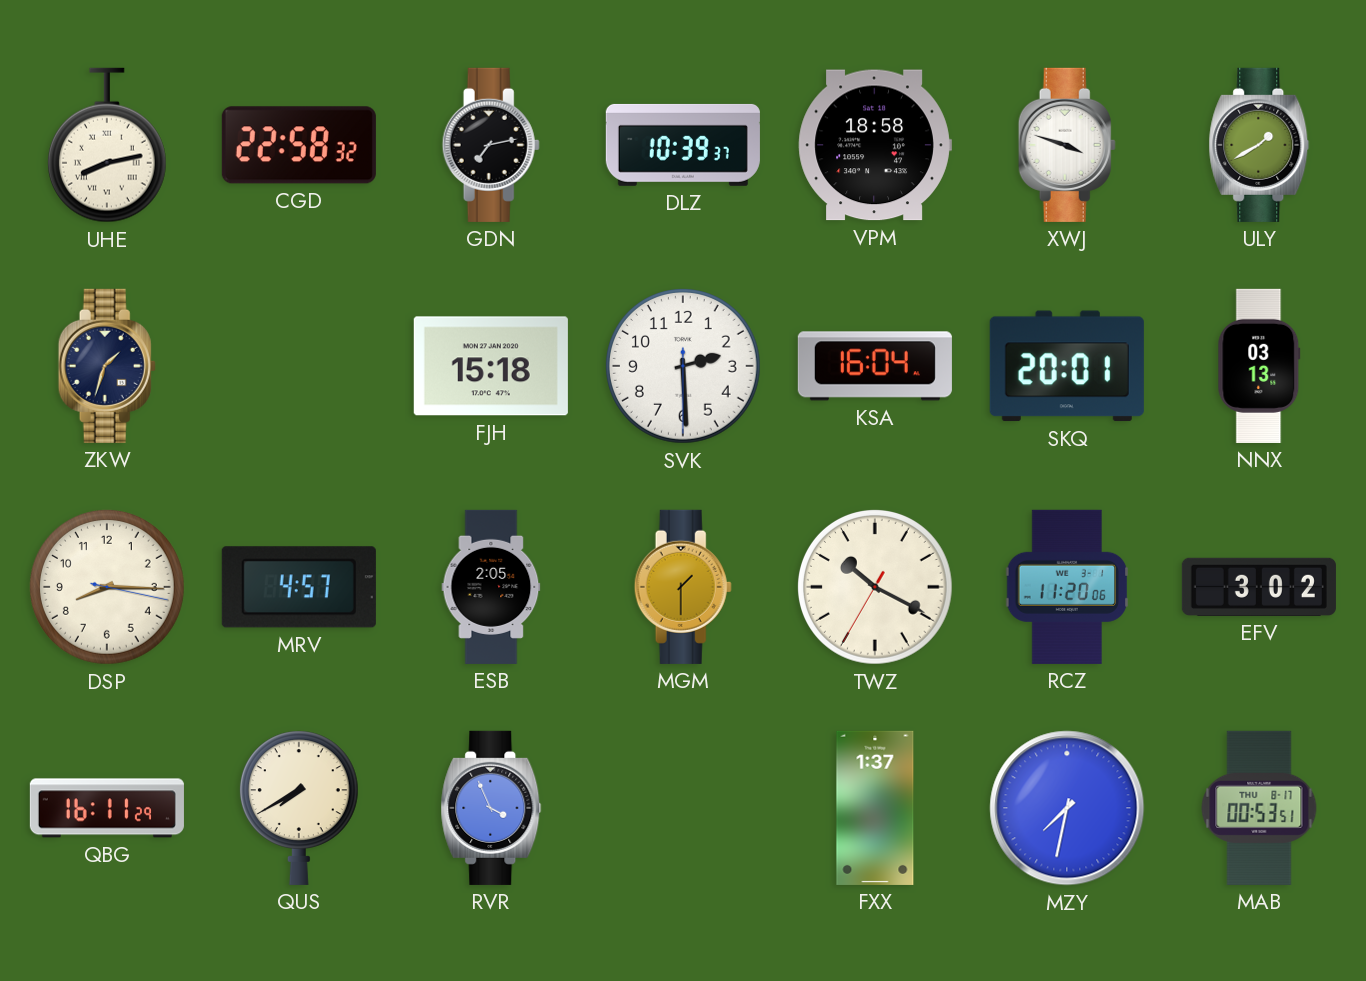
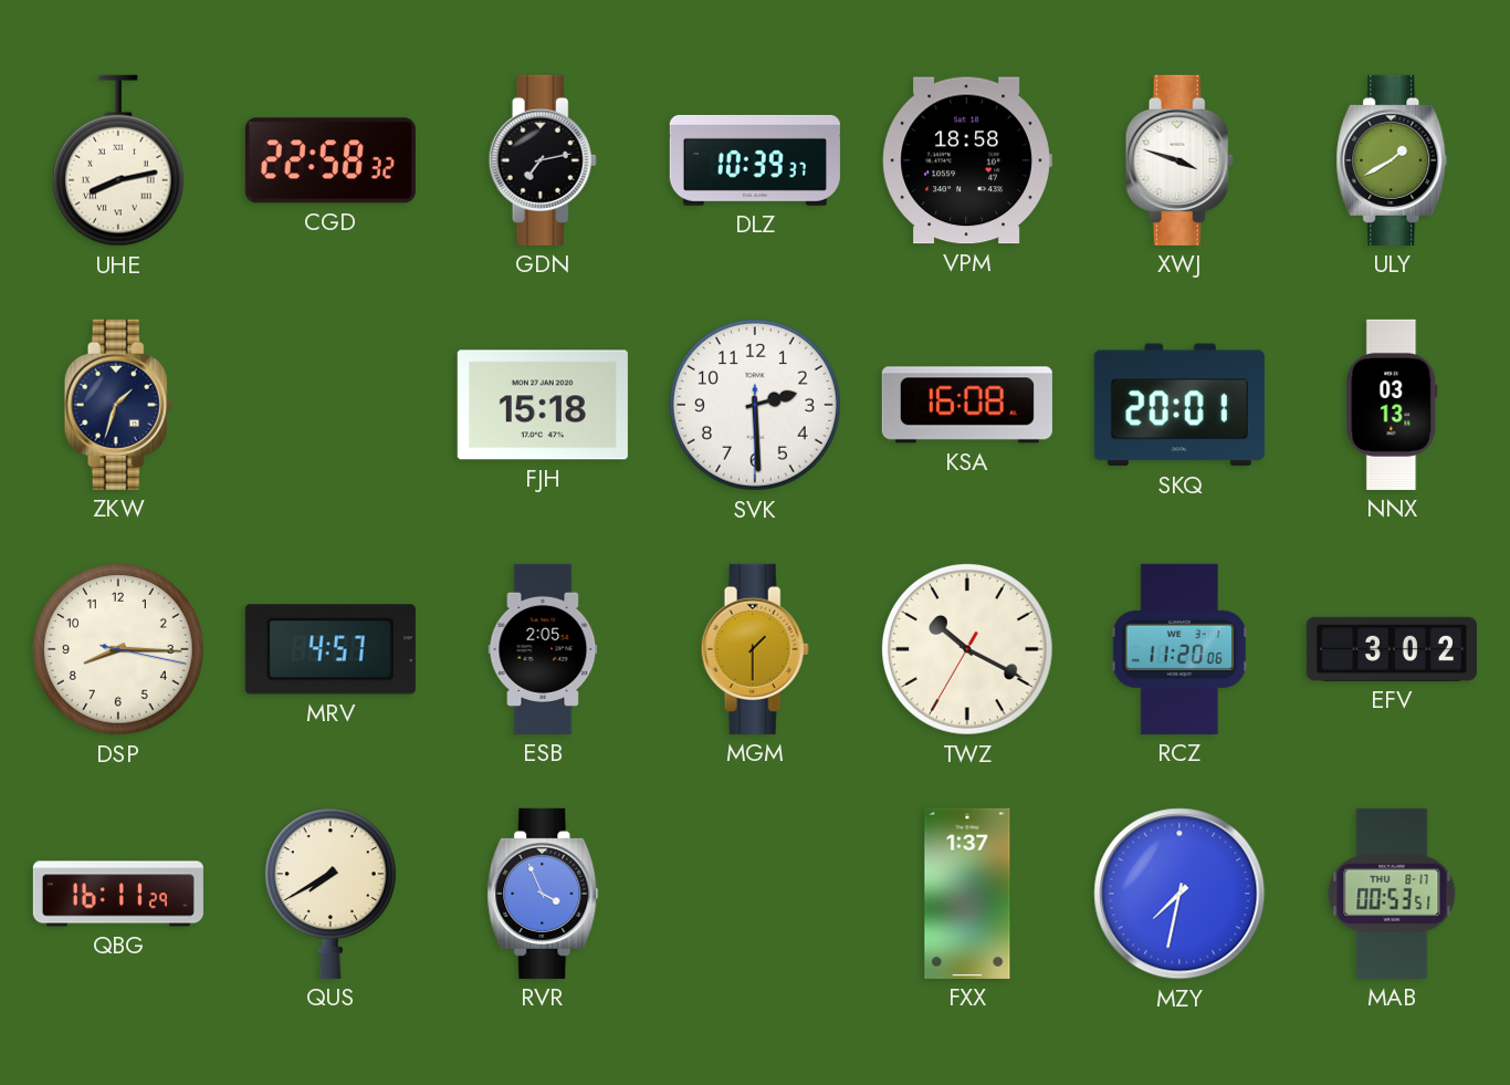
KSA: 16:04 -> 16:08
